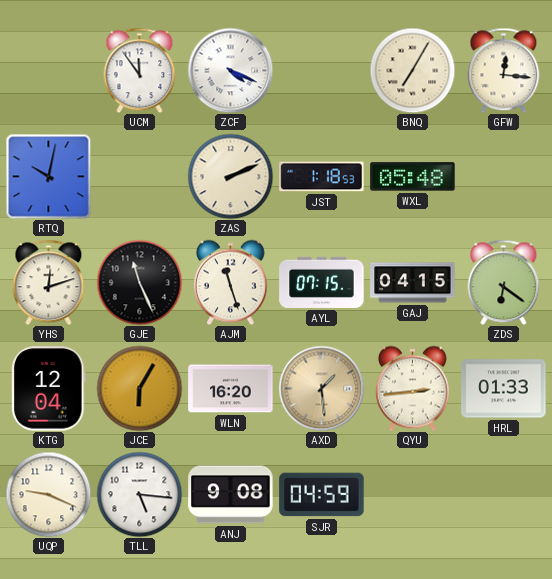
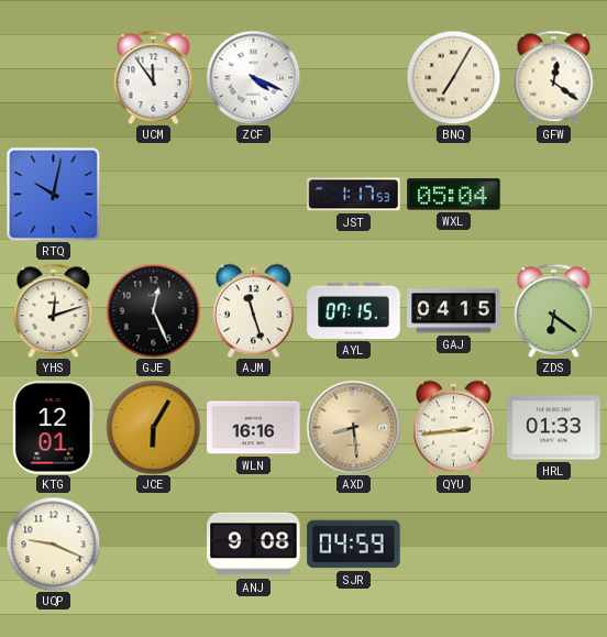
GFW: 12:16 -> 12:21
ZAS: 2:11 -> none
JST: 1:18 -> 1:17
WXL: 05:48 -> 05:04
GJE: 11:26 -> 12:26
KTG: 12:04 -> 12:01
WLN: 16:20 -> 16:16
AXD: 1:29 -> 8:29
TLL: 5:16 -> none
